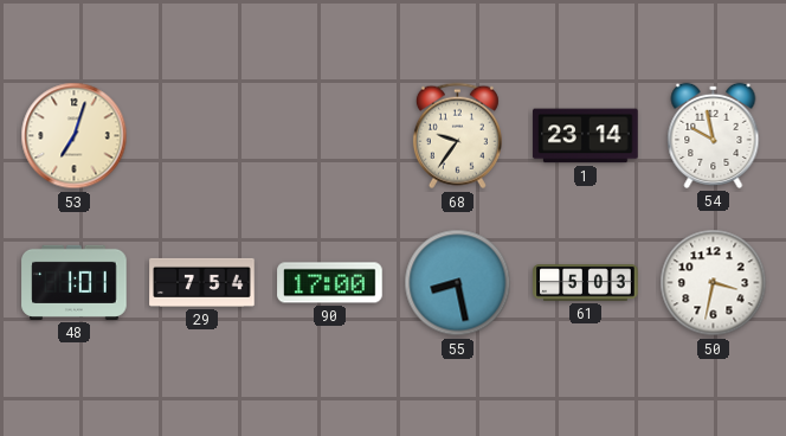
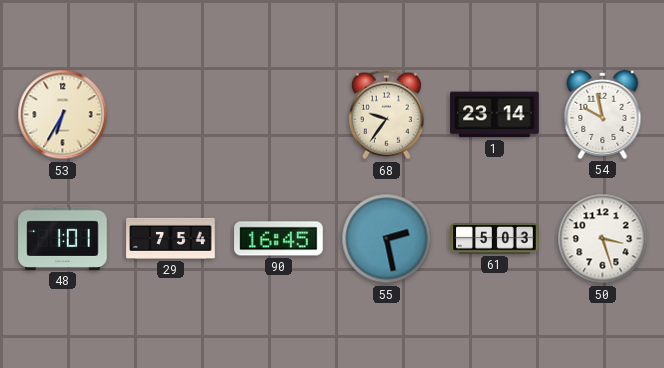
53: 7:03 -> 6:35
90: 17:00 -> 16:45
55: 8:28 -> 2:28
50: 3:32 -> 3:27
